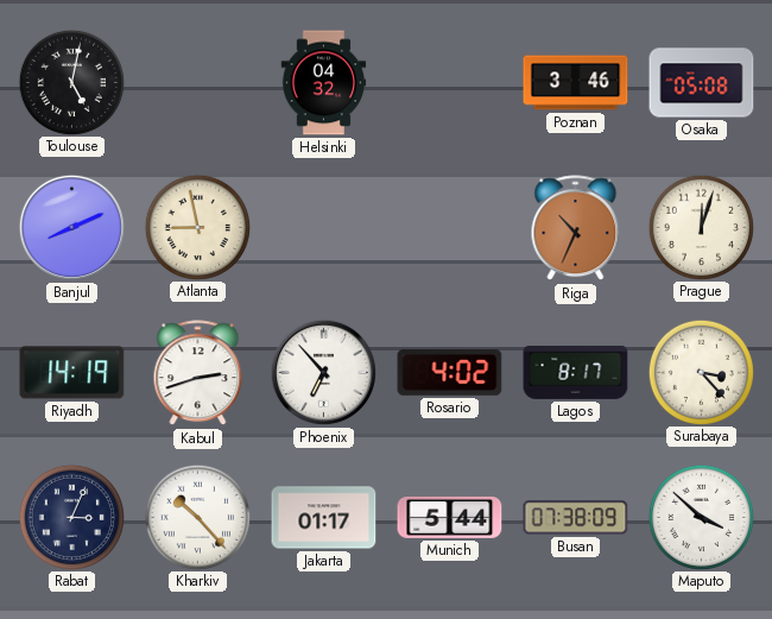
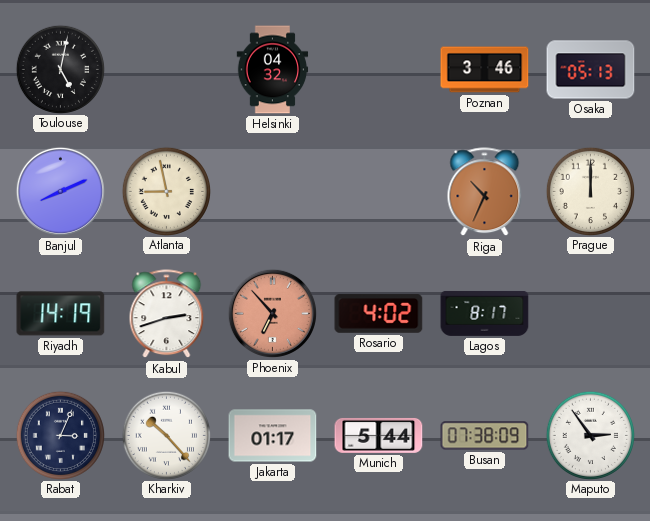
Osaka: 05:08 -> 05:13
Prague: 12:03 -> 12:00
Phoenix dial: white -> salmon
Surabaya: 3:23 -> none
Maputo: 3:52 -> 2:54
